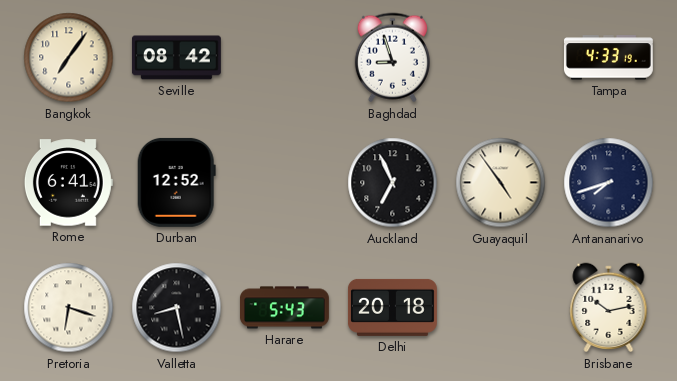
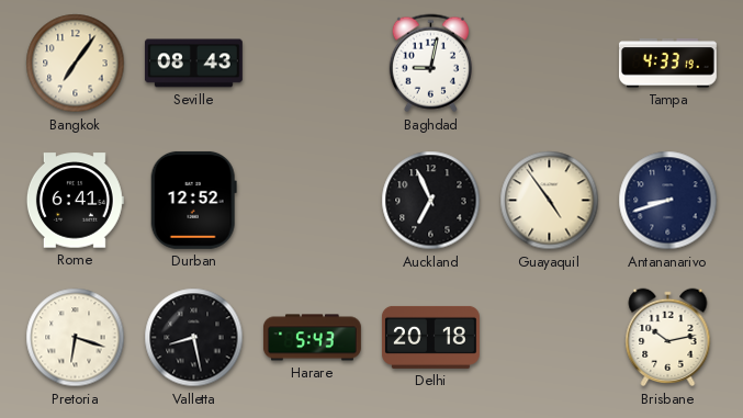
Seville: 08:42 -> 08:43
Baghdad: 8:57 -> 9:02
Antananarivo: 7:42 -> 8:42
